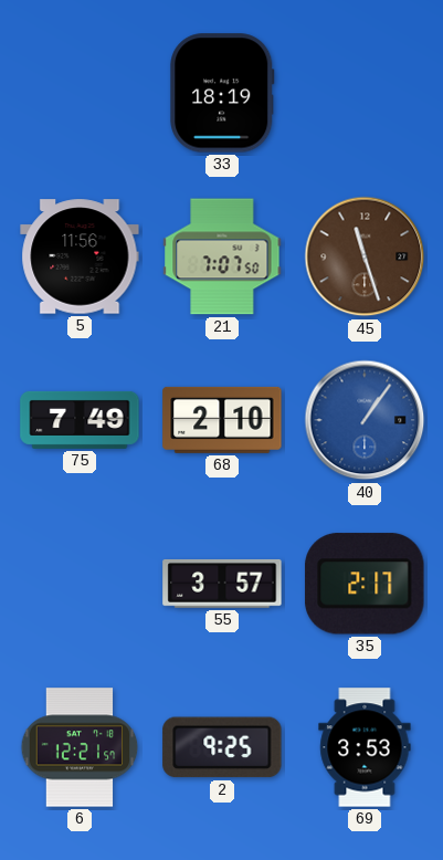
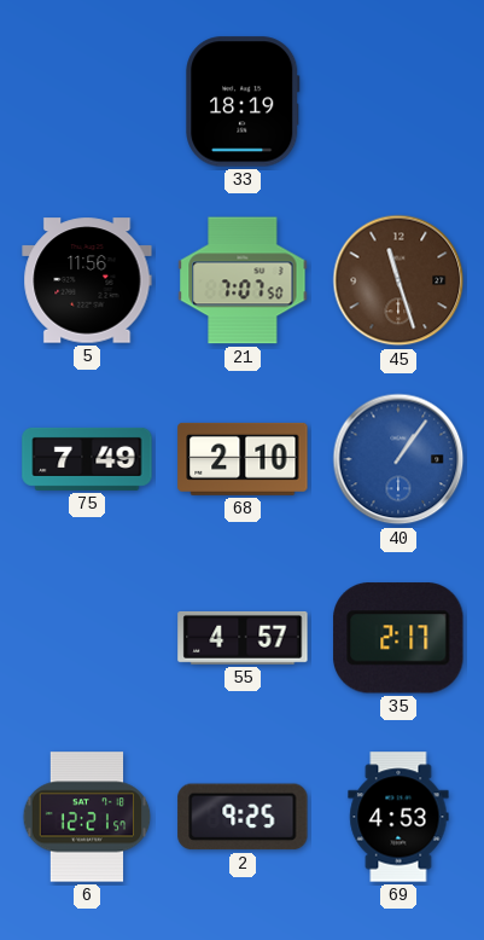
55: 3:57 -> 4:57
69: 3:53 -> 4:53
